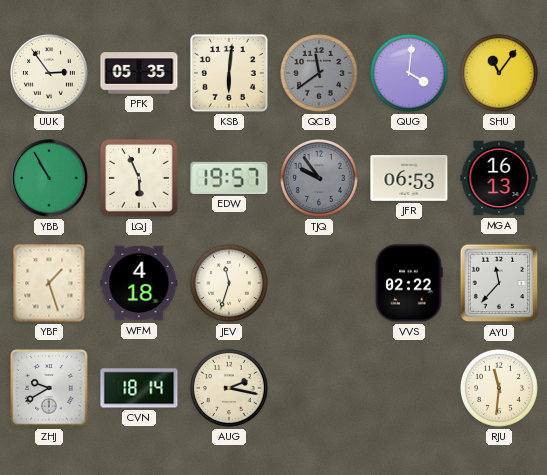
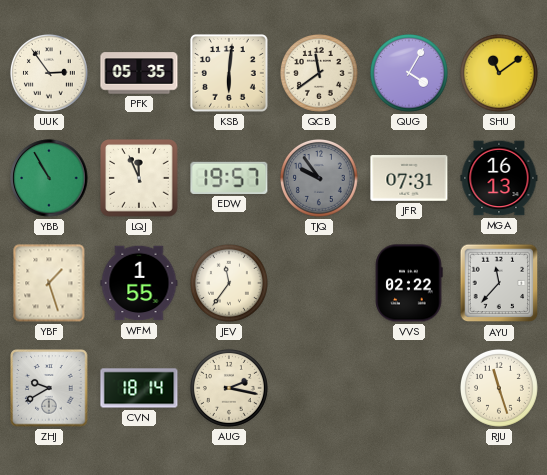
QCB dial: grey -> cream
QUG: 4:01 -> 4:05
SHU: 11:06 -> 11:09
LQJ: 5:56 -> 11:56
JFR: 06:53 -> 07:31
WFM: 4:18 -> 1:55
JEV: 11:33 -> 11:36
RJU: 11:31 -> 11:27
